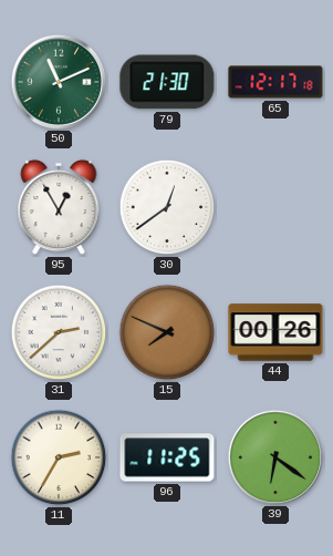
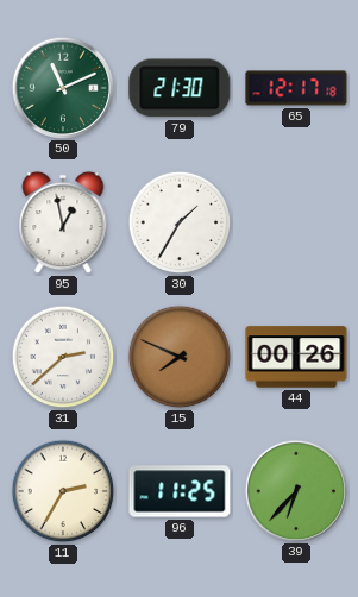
95: 12:55 -> 12:58
30: 12:39 -> 1:35
39: 6:21 -> 6:37
